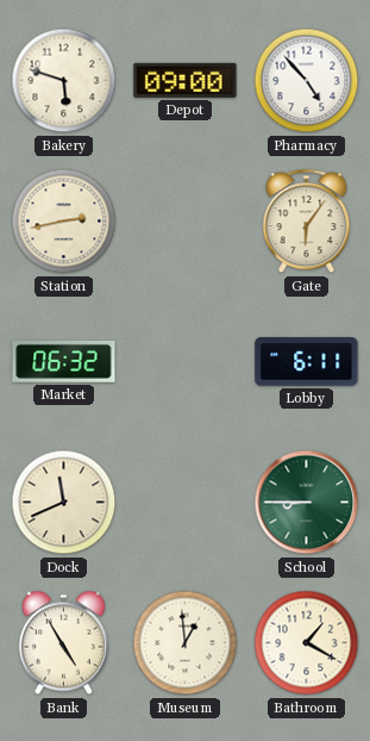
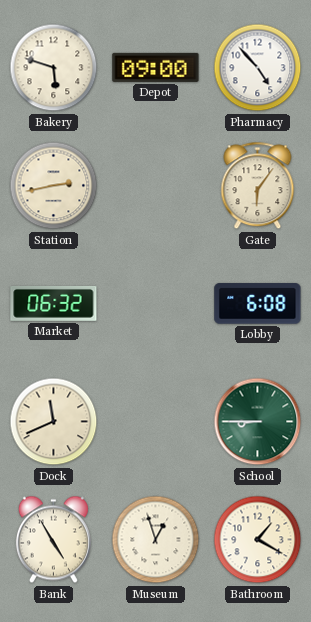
Lobby: 6:11 -> 6:08
Museum: 12:59 -> 12:57
